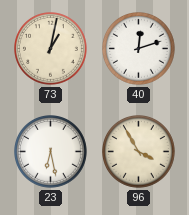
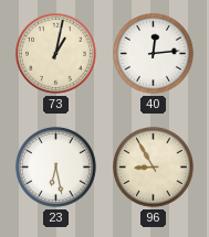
40: 12:12 -> 12:14
96: 3:55 -> 8:55
